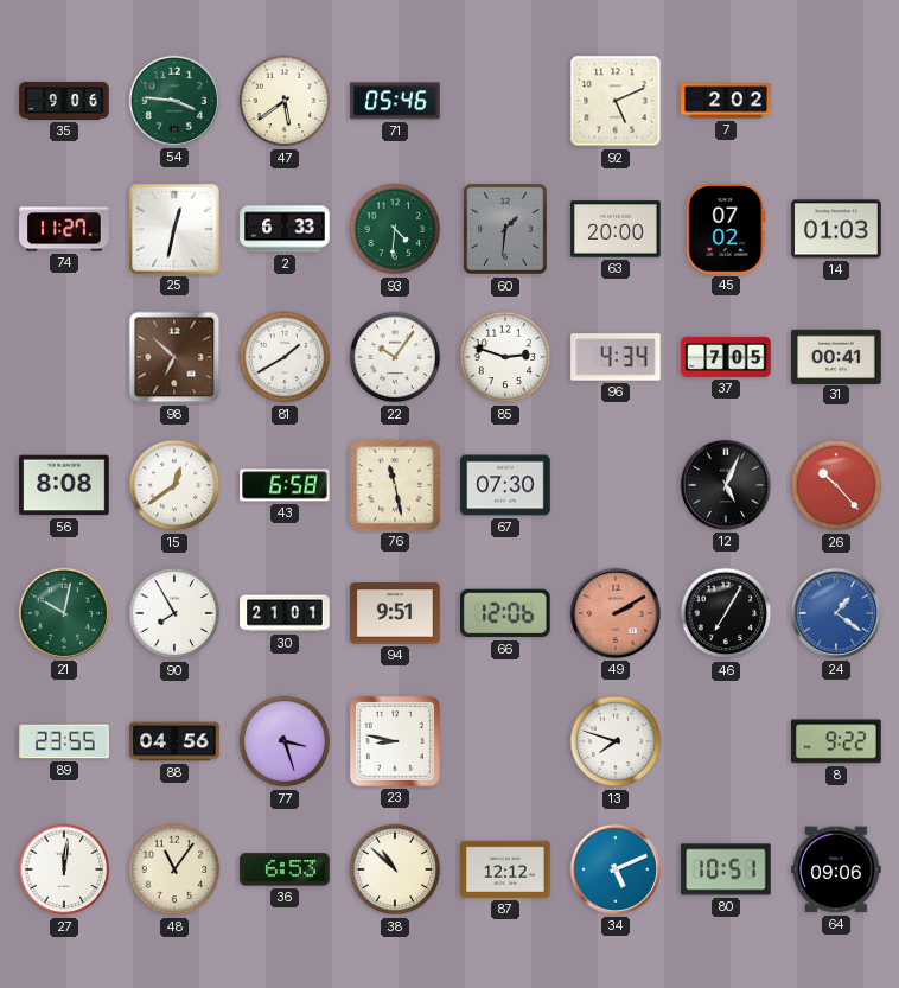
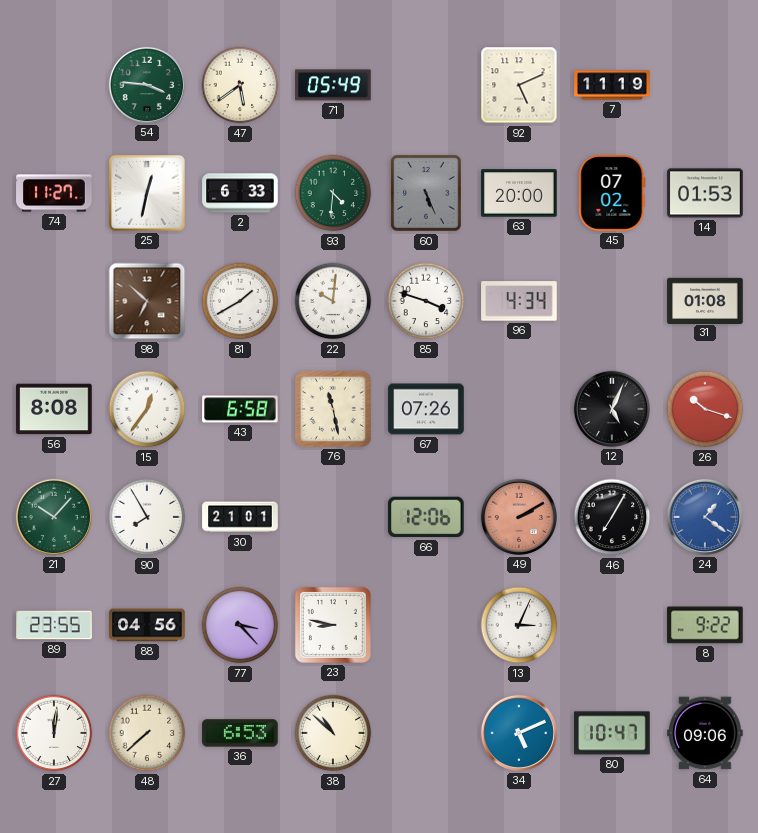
35: 9:06 -> none
71: 05:46 -> 05:49
7: 2:02 -> 11:19
60: 1:31 -> 5:26
14: 01:03 -> 01:53
22: 10:06 -> 10:01
85: 2:48 -> 3:48
37: 7:05 -> none
31: 00:41 -> 01:08
15: 12:39 -> 12:36
67: 07:30 -> 07:26
26: 10:23 -> 10:18
21: 10:02 -> 10:07
94: 9:51 -> none
77: 3:27 -> 3:23
13: 7:48 -> 3:04
48: 11:06 -> 7:38
87: 12:12 -> none
80: 10:51 -> 10:47
